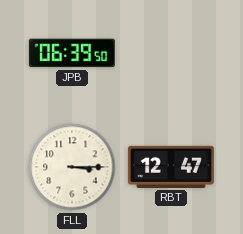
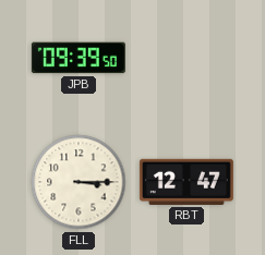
JPB: 06:39 -> 09:39
